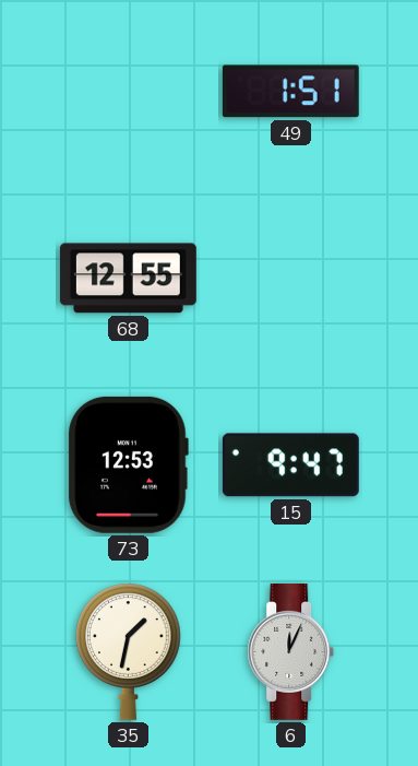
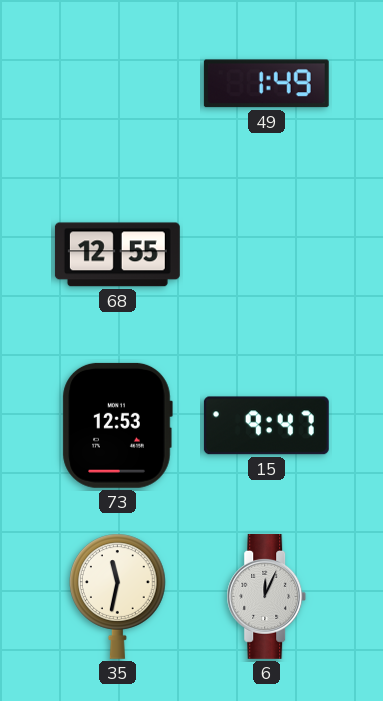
49: 1:51 -> 1:49
35: 1:32 -> 11:32
